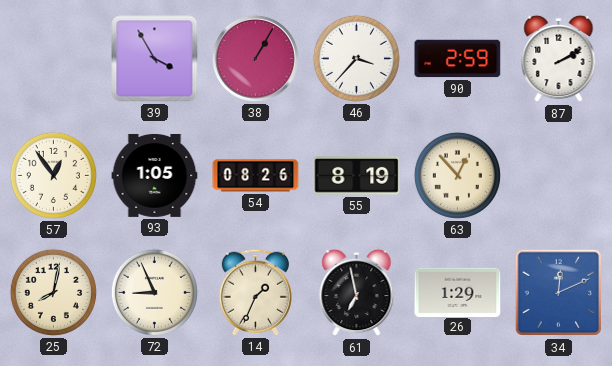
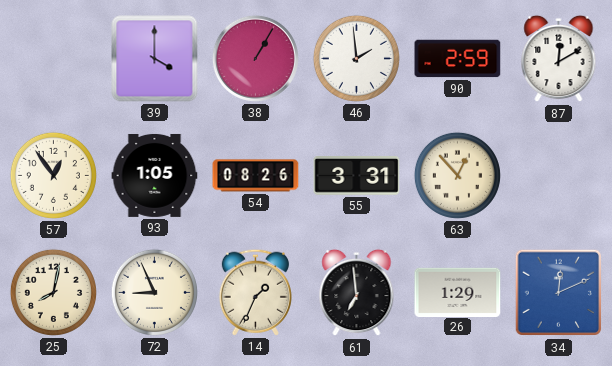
39: 3:55 -> 4:00
46: 3:37 -> 1:59
87: 2:10 -> 12:10
55: 8:19 -> 3:31
61: 6:58 -> 6:59
